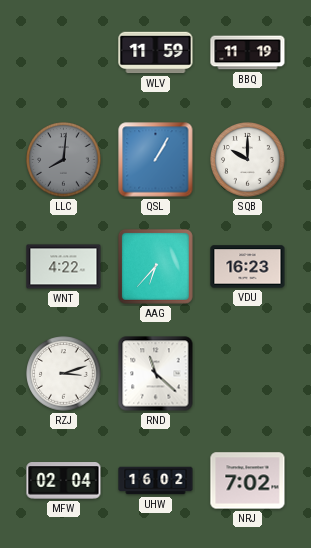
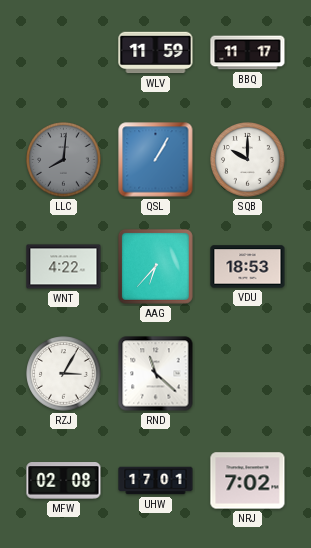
BBQ: 11:19 -> 11:17
VDU: 16:23 -> 18:53
RZJ: 3:12 -> 3:05
MFW: 02:04 -> 02:08
UHW: 16:02 -> 17:01
